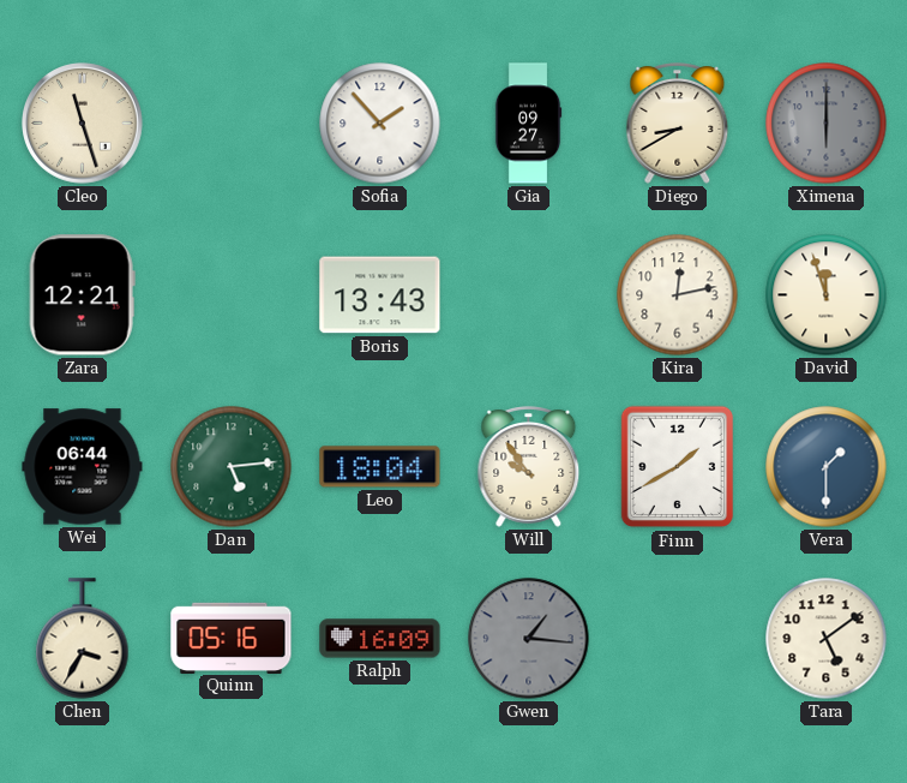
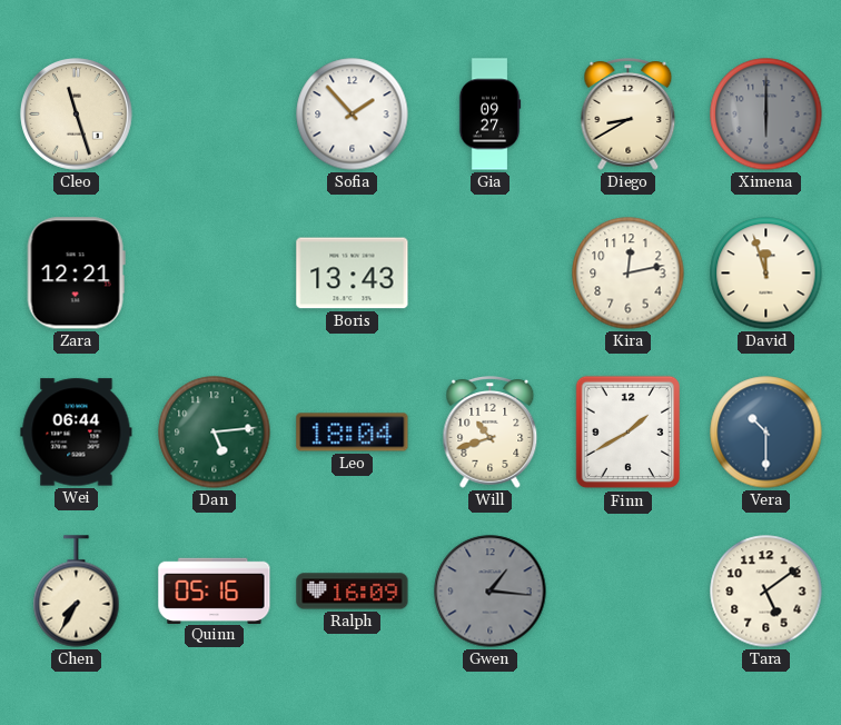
Will: 9:54 -> 10:42
Vera: 1:30 -> 10:30
Chen: 3:35 -> 7:35
